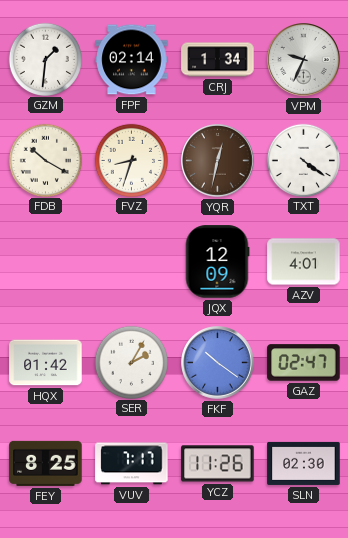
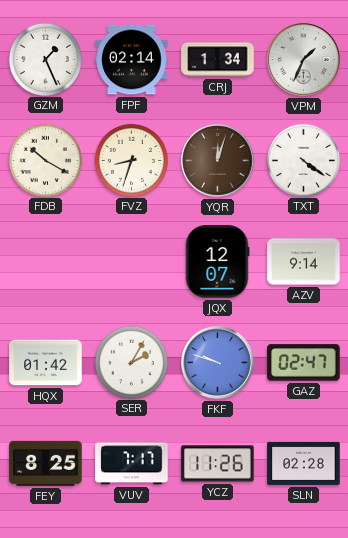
GZM: 1:31 -> 1:26
VPM: 9:34 -> 1:34
YQR: 12:32 -> 12:03
JQX: 12:09 -> 12:07
AZV: 4:01 -> 9:14
FKF: 10:21 -> 9:48
SLN: 02:30 -> 02:28
